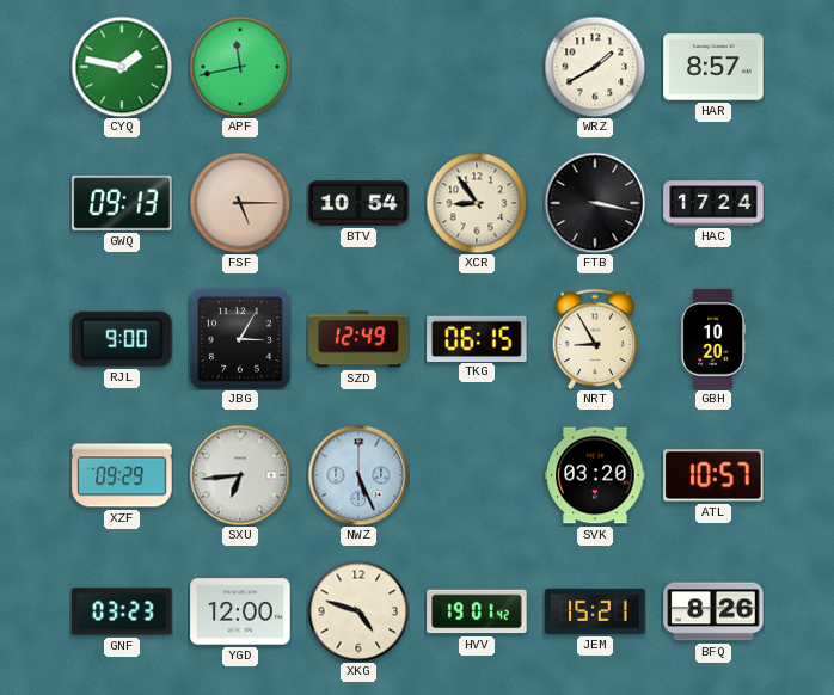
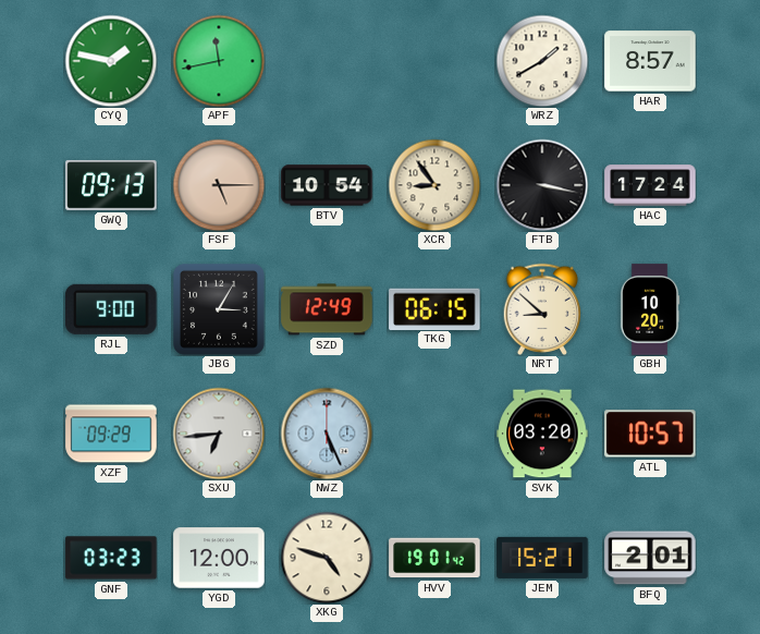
NRT: 8:55 -> 8:52
BFQ: 8:26 -> 2:01
